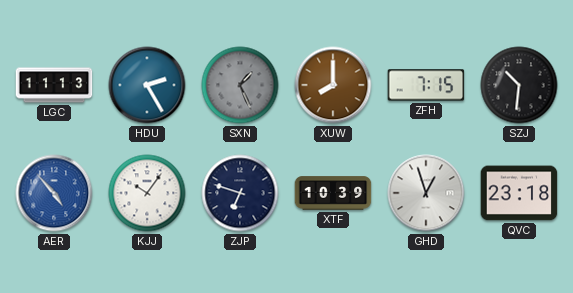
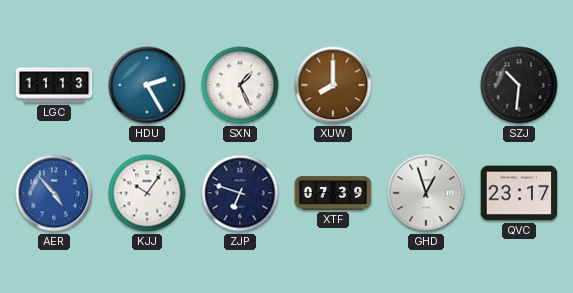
SXN dial: grey -> white
ZFH: 7:15 -> none
XTF: 10:39 -> 07:39
QVC: 23:18 -> 23:17
